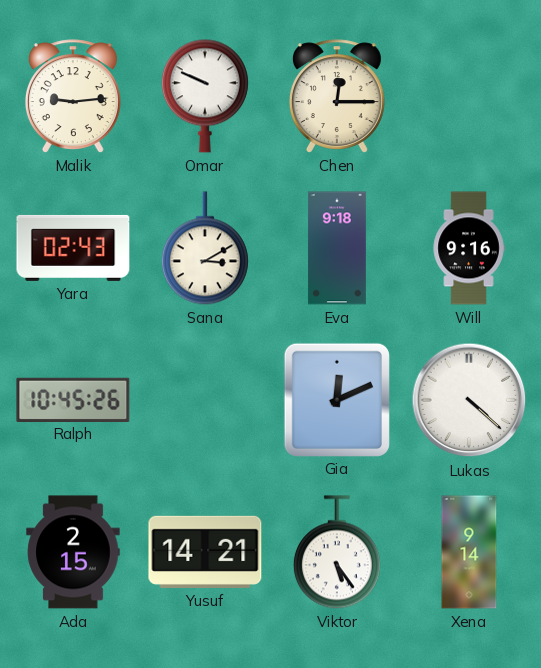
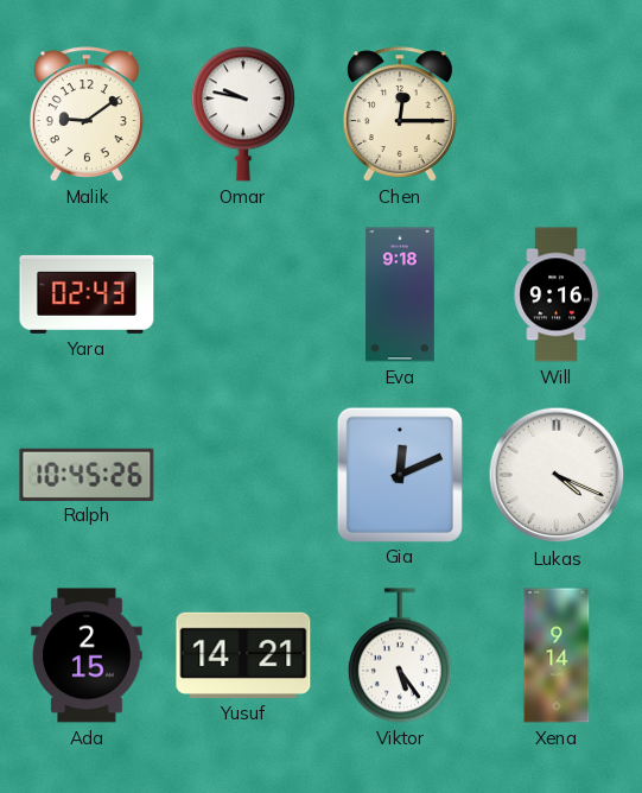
Malik: 9:14 -> 9:09
Omar: 9:49 -> 9:47
Sana: 3:10 -> none
Lukas: 4:22 -> 4:19
